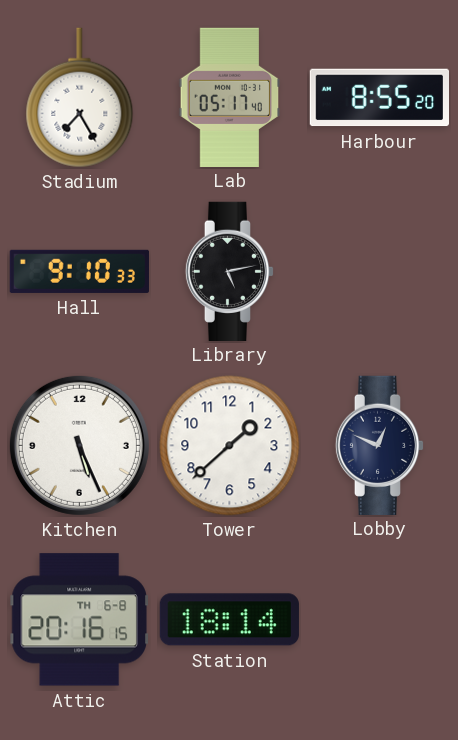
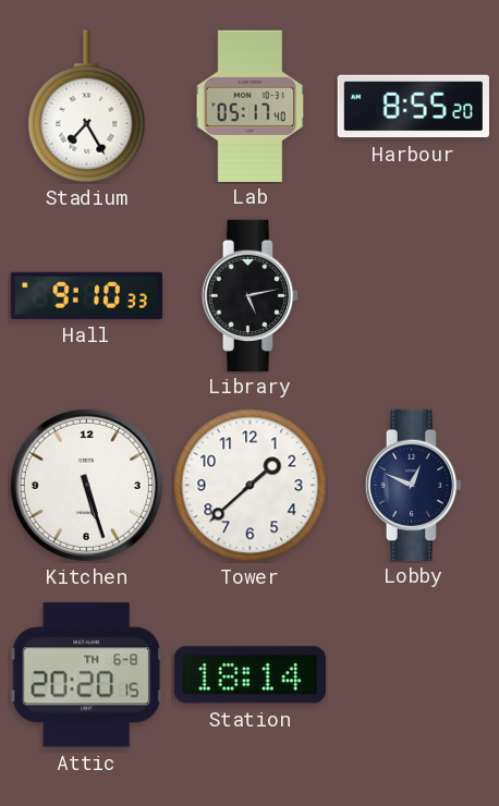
Kitchen: 5:26 -> 5:27
Attic: 20:16 -> 20:20
